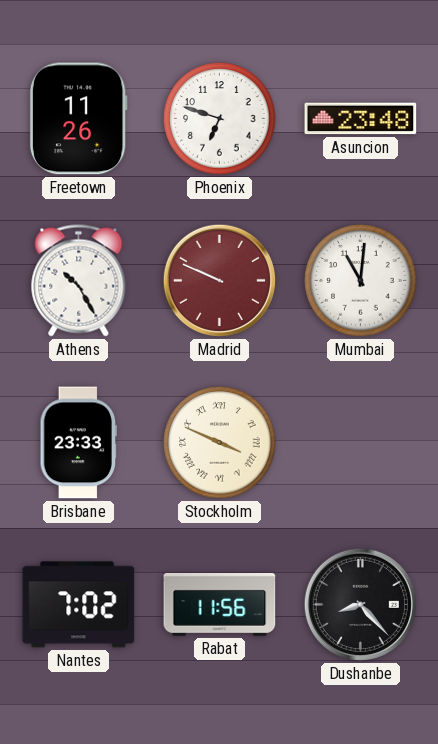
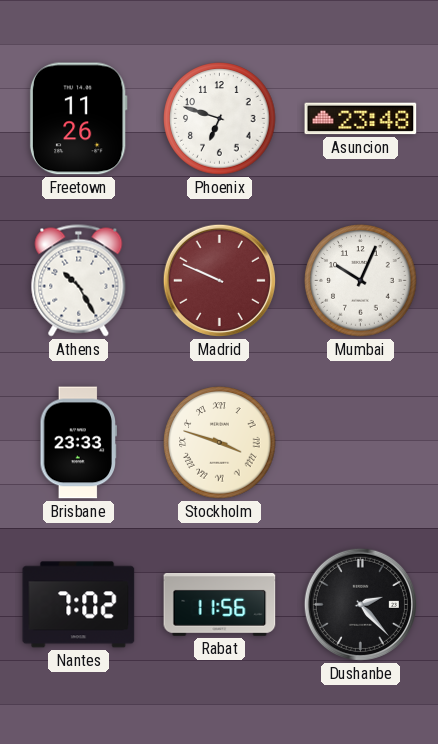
Mumbai: 11:01 -> 10:04
Stockholm: 3:49 -> 3:48
Dushanbe: 8:23 -> 2:23
